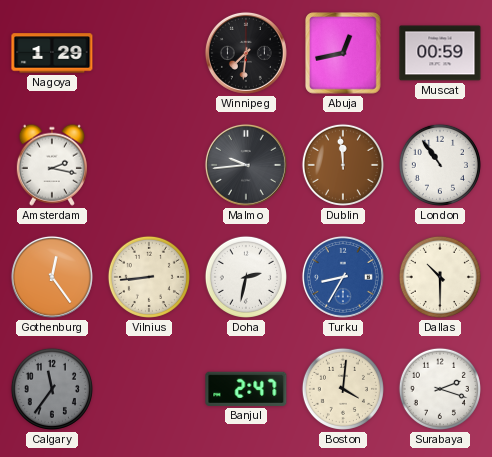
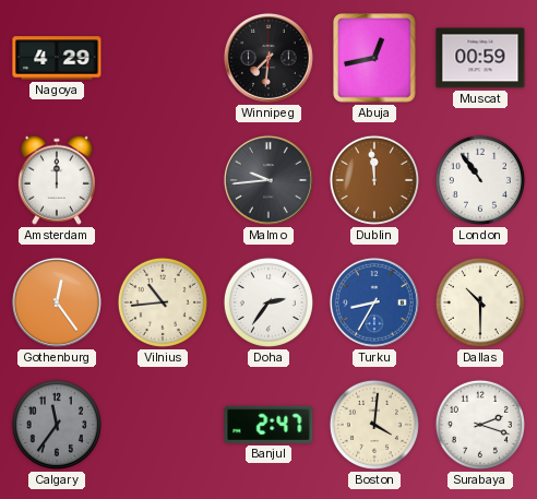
Nagoya: 1:29 -> 4:29
Amsterdam: 2:17 -> 12:00
Vilnius: 8:44 -> 10:44
Doha: 2:32 -> 2:36
